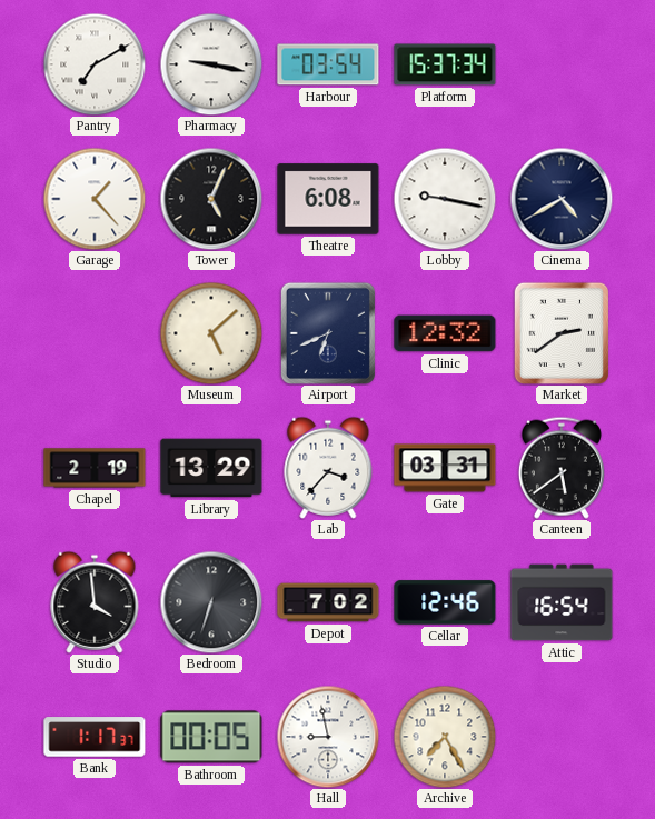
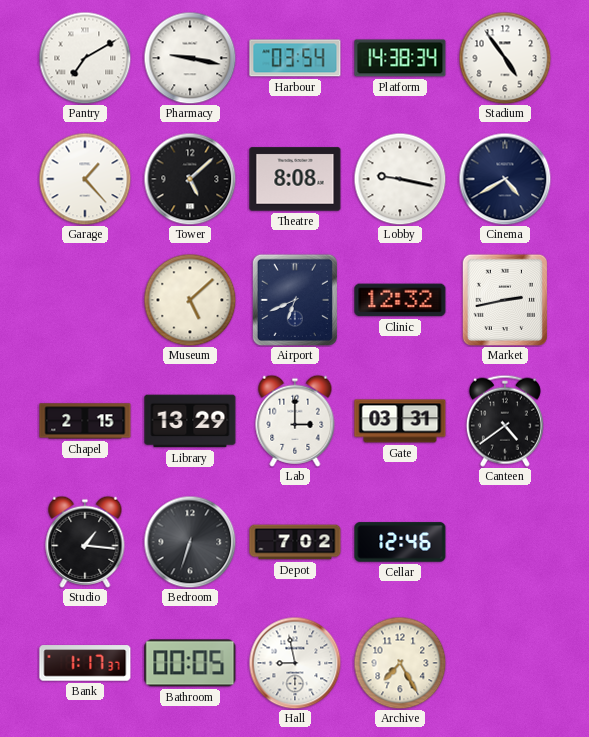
Platform: 15:37 -> 14:38
Stadium: none -> 4:54
Tower: 5:04 -> 5:08
Theatre: 6:08 -> 8:08
Market: 2:39 -> 2:43
Chapel: 2:19 -> 2:15
Lab: 3:37 -> 3:00
Canteen: 5:39 -> 4:39
Studio: 3:59 -> 1:16
Attic: 16:54 -> none
